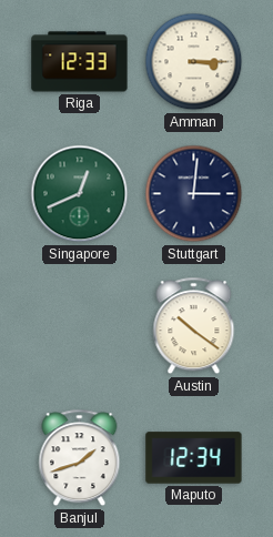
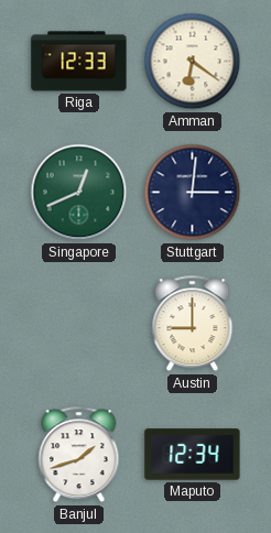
Amman: 3:15 -> 6:21
Austin: 10:21 -> 9:00
